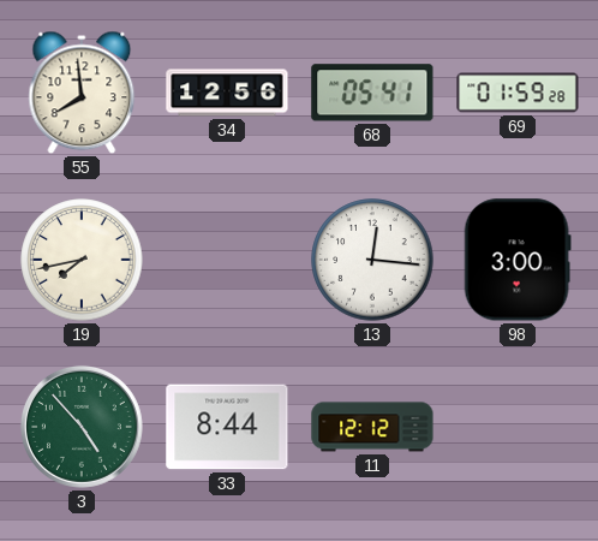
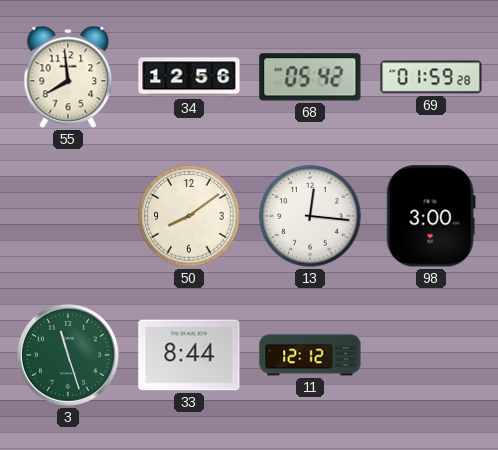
68: 05:41 -> 05:42
19: 7:43 -> none
50: none -> 8:09
3: 4:53 -> 11:27
